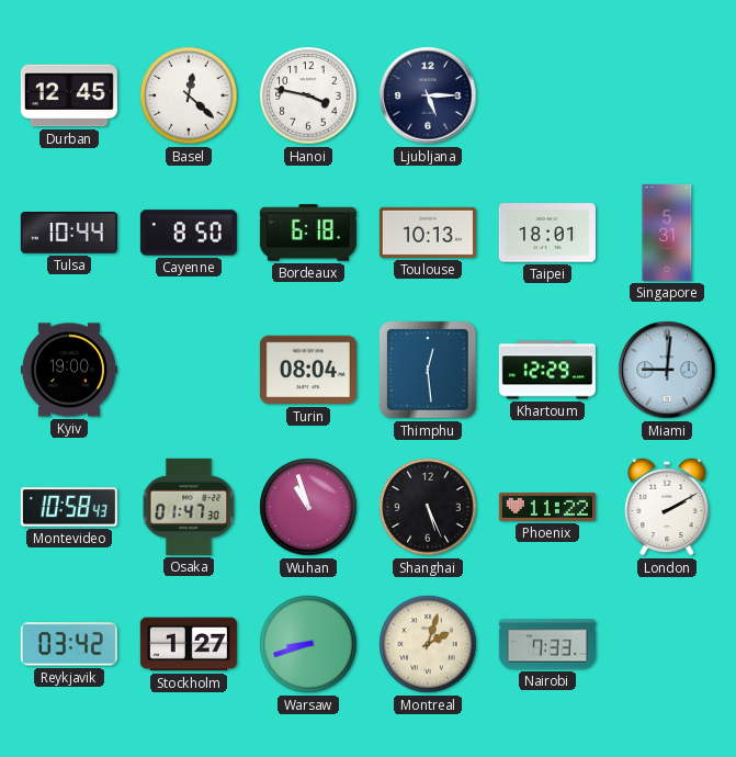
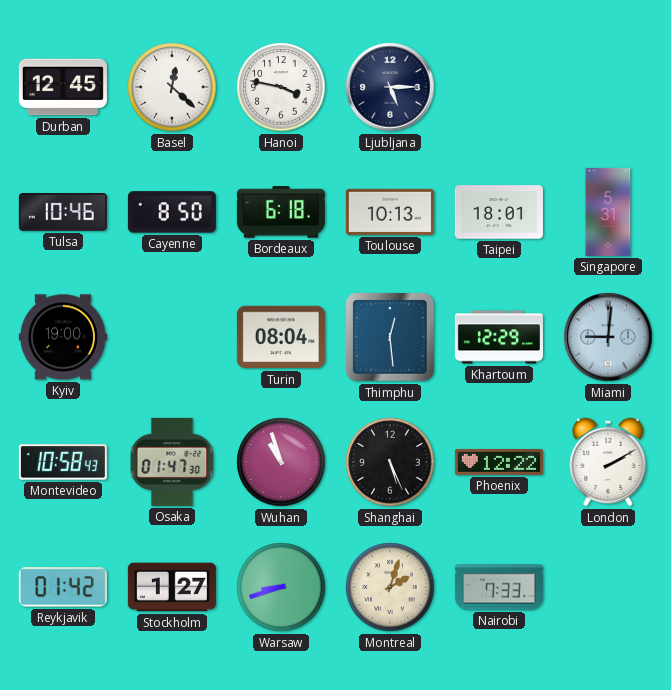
Tulsa: 10:44 -> 10:46
Phoenix: 11:22 -> 12:22
Reykjavik: 03:42 -> 01:42
